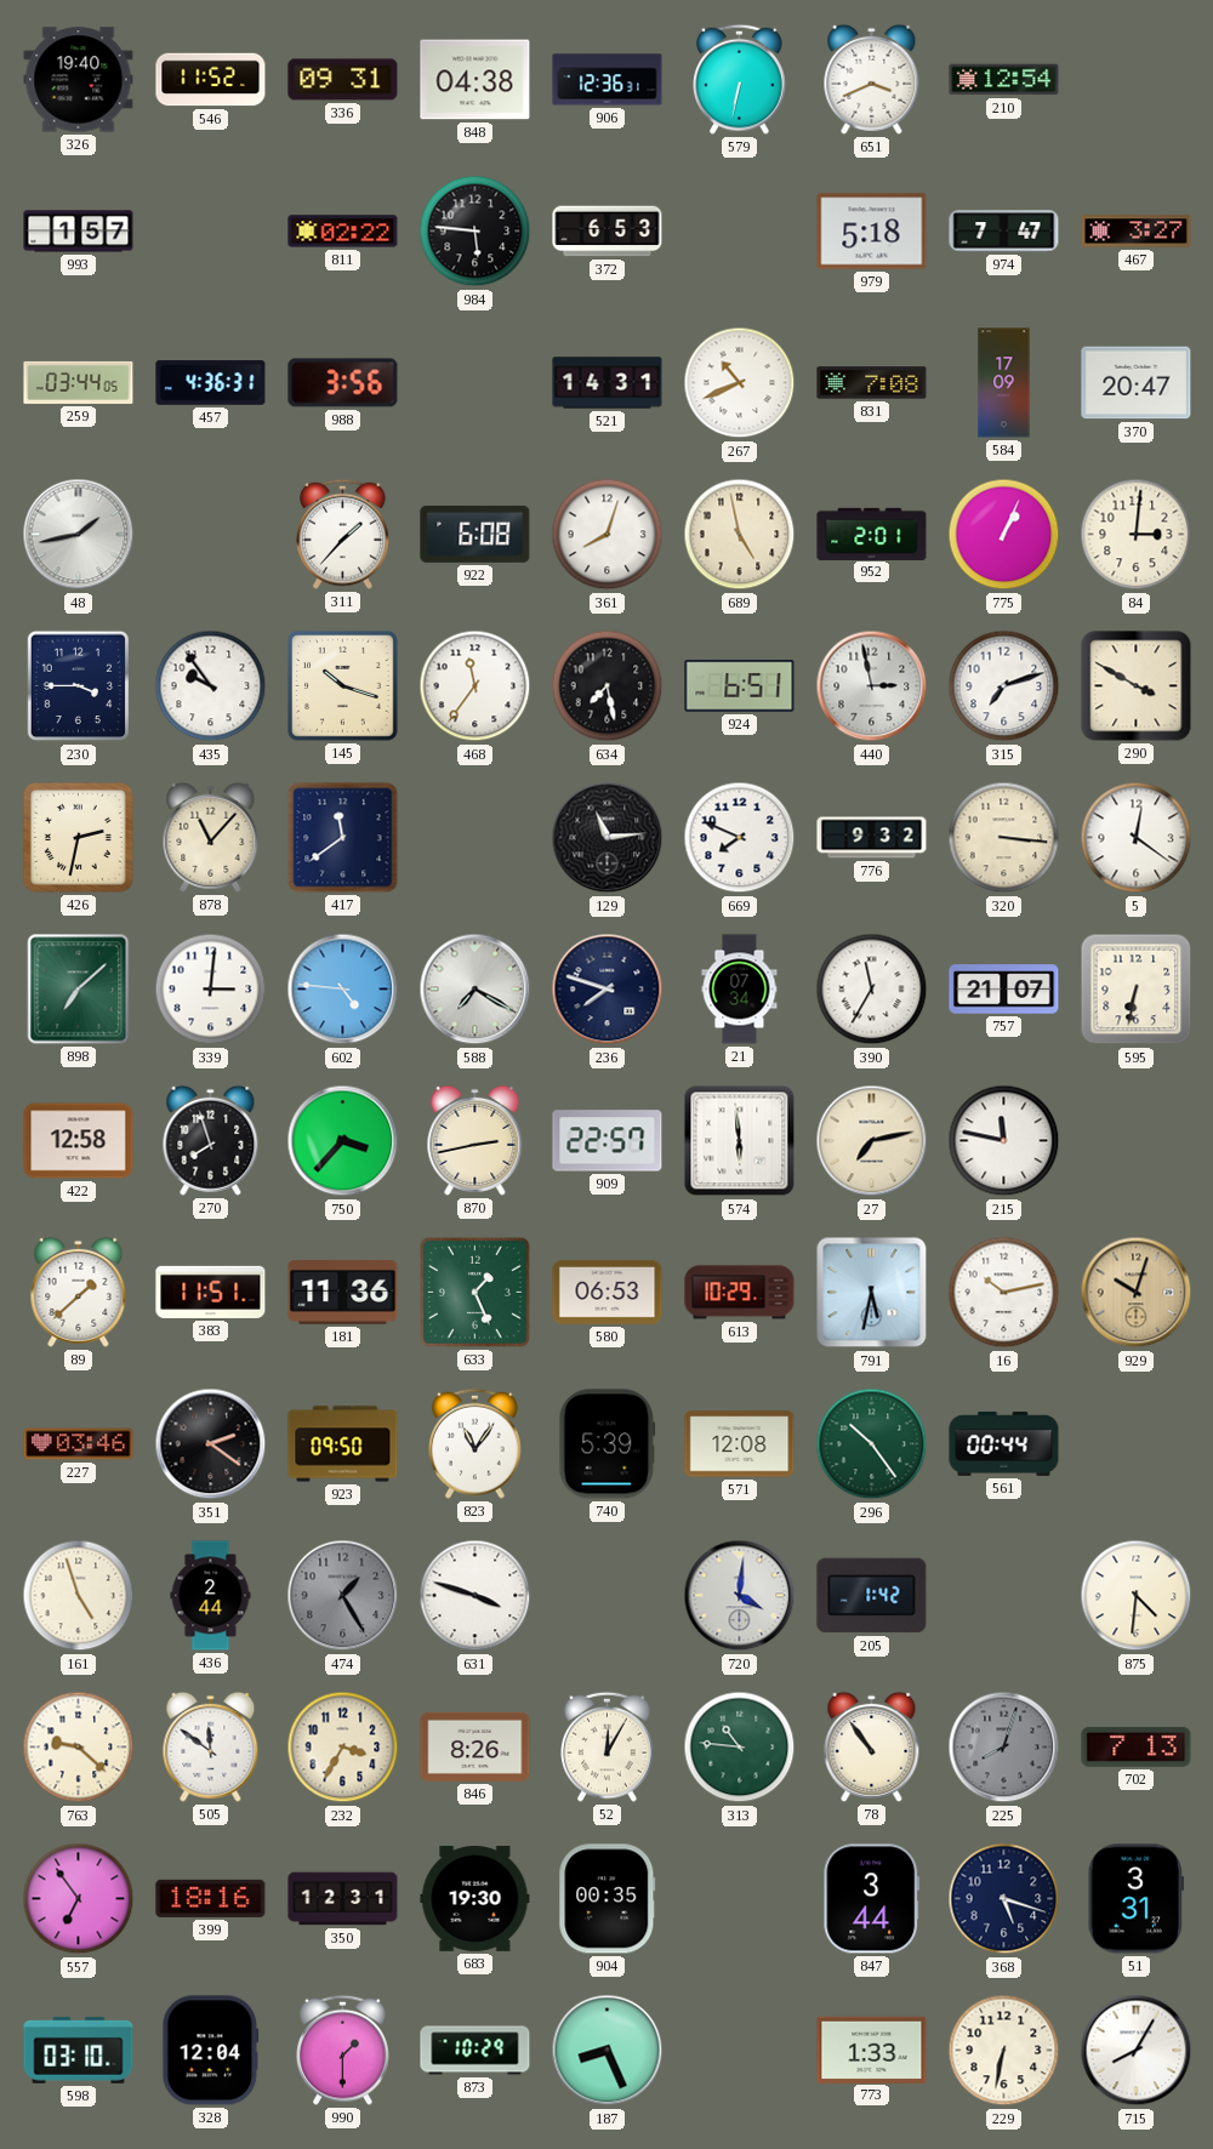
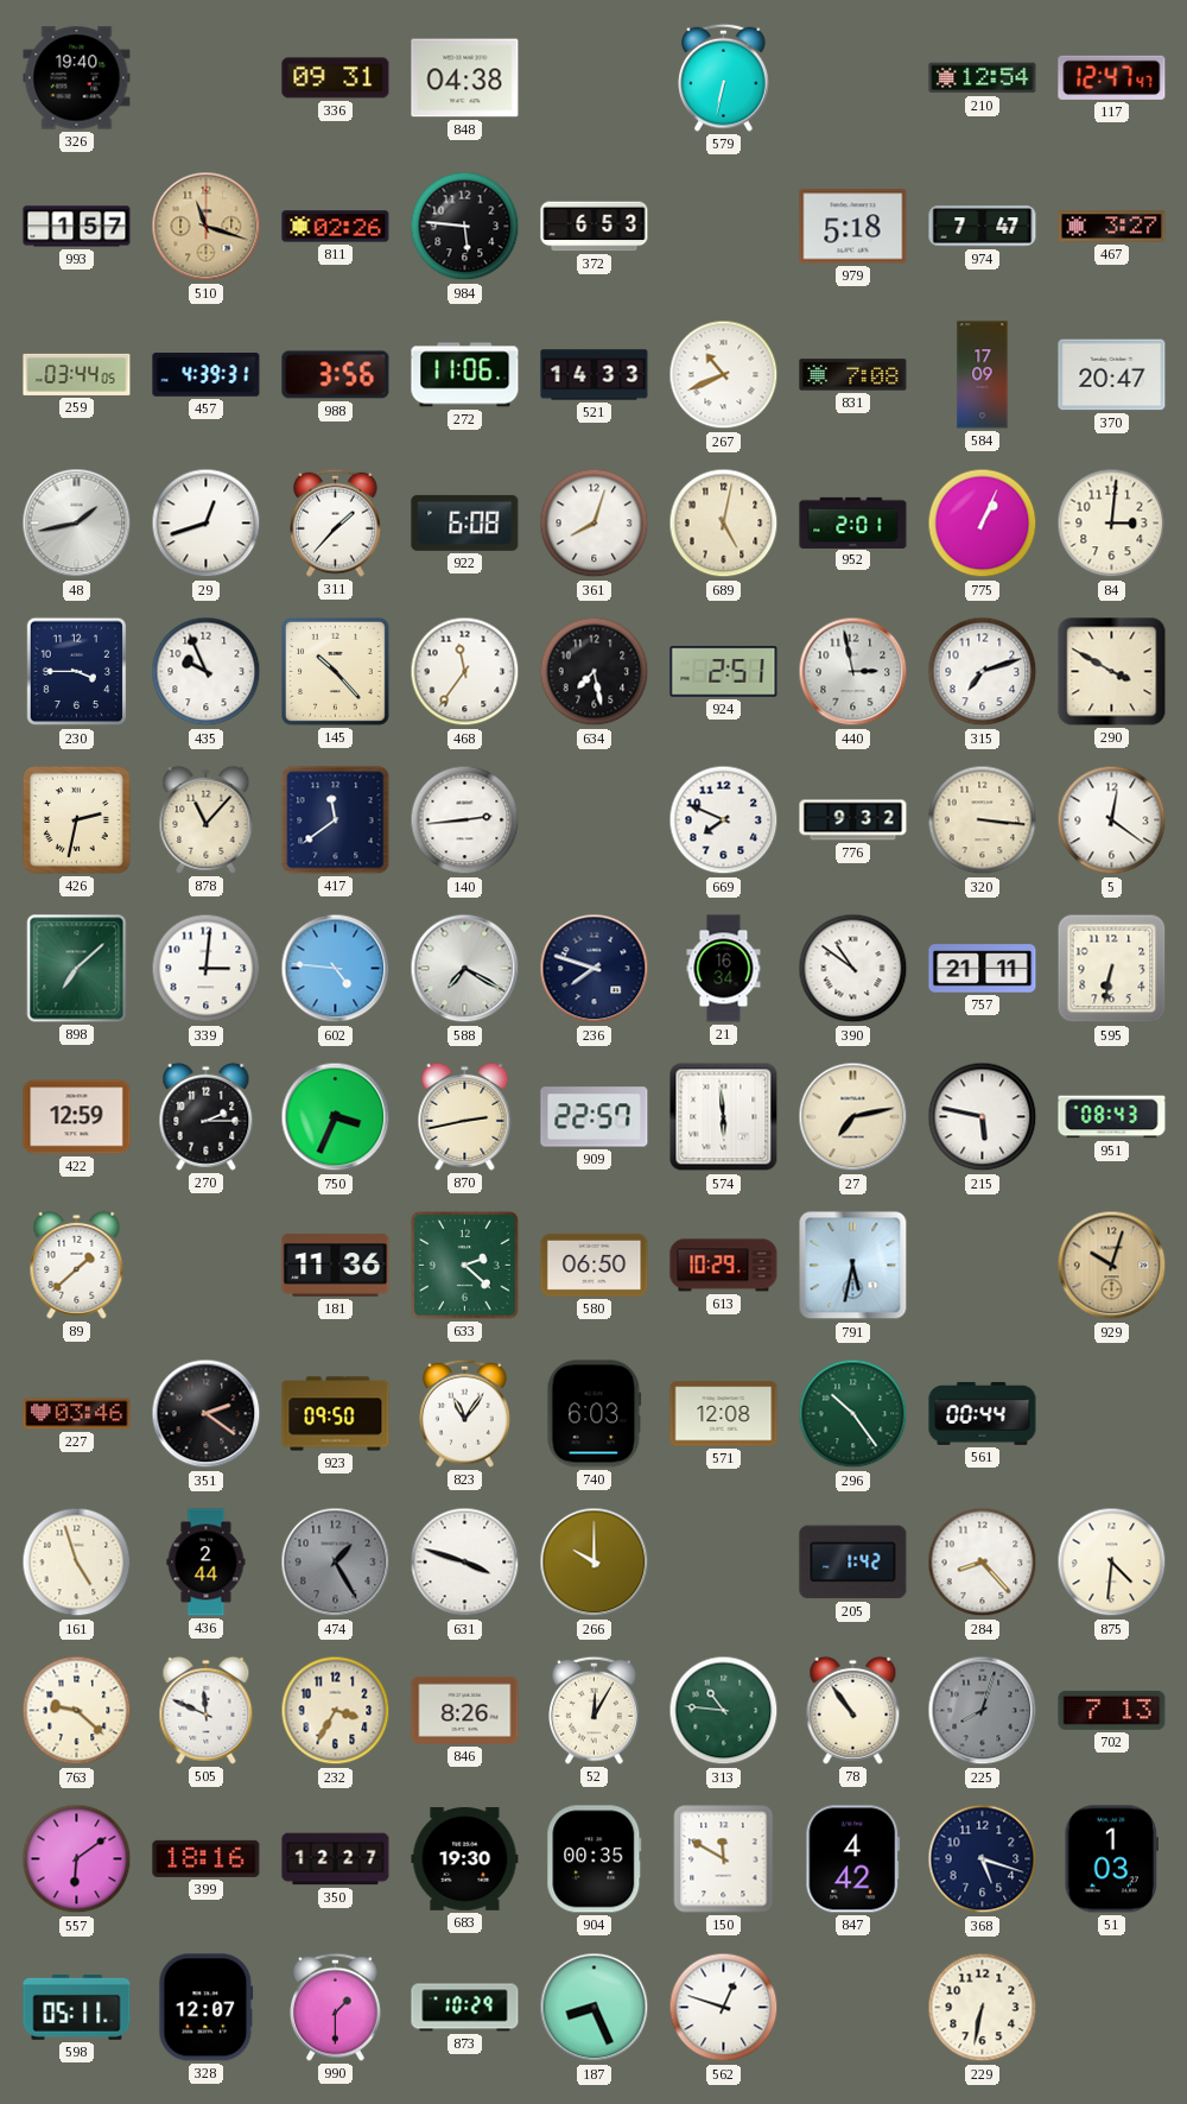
546: 11:52 -> none
906: 12:36 -> none
651: 3:41 -> none
117: none -> 12:47
510: none -> 11:18
811: 02:22 -> 02:26
457: 4:36 -> 4:39
272: none -> 11:06
521: 14:31 -> 14:33
29: none -> 12:42
689: 4:58 -> 5:02
435: 9:54 -> 9:56
145: 10:18 -> 10:23
924: 6:51 -> 2:51
140: none -> 2:44
129: 11:14 -> none
21: 07:34 -> 16:34
390: 11:35 -> 10:51
757: 21:07 -> 21:11
422: 12:58 -> 12:59
270: 7:57 -> 2:15
750: 3:37 -> 3:34
215: 11:47 -> 5:47
951: none -> 08:43
383: 11:51 -> none
633: 1:26 -> 2:22
580: 06:53 -> 06:50
16: 10:13 -> none
740: 5:39 -> 6:03
266: none -> 10:00
720: 4:01 -> none
284: none -> 8:23
505: 11:51 -> 11:49
557: 6:54 -> 6:09
350: 12:31 -> 12:27
150: none -> 11:50
847: 3:44 -> 4:42
51: 3:31 -> 1:03
598: 03:10 -> 05:11
328: 12:04 -> 12:07
562: none -> 12:48
773: 1:33 -> none
715: 8:05 -> none
